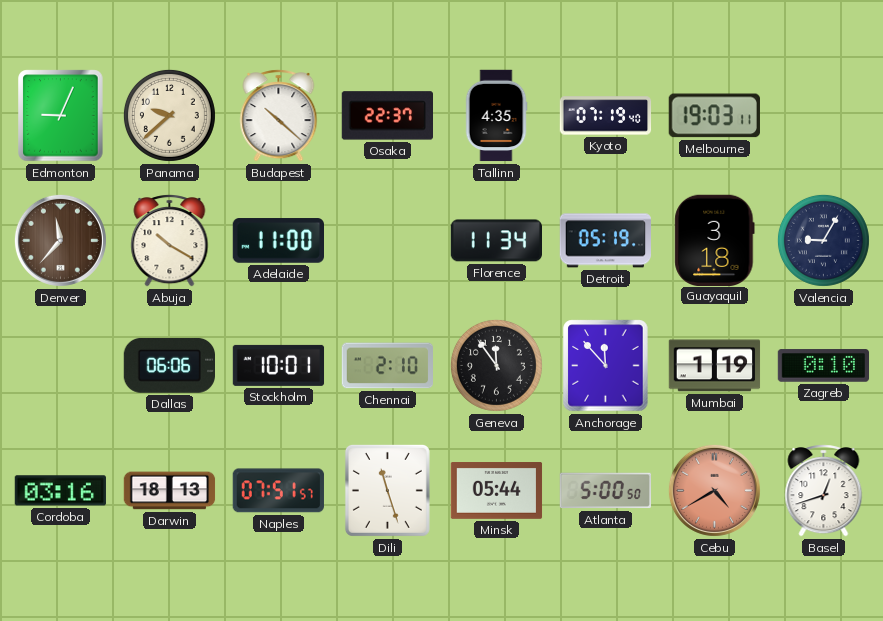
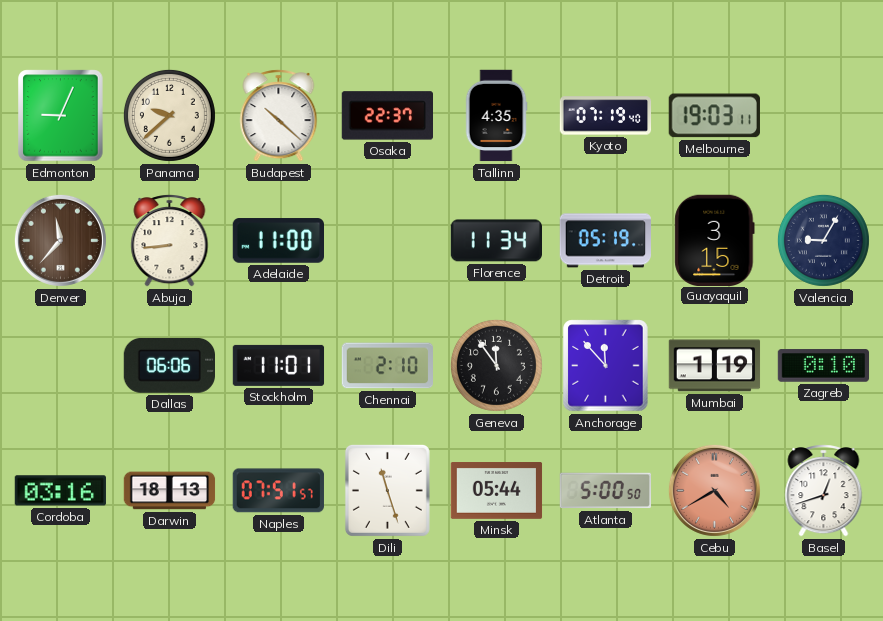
Abuja: 10:20 -> 8:44
Guayaquil: 3:18 -> 3:15
Stockholm: 10:01 -> 11:01
